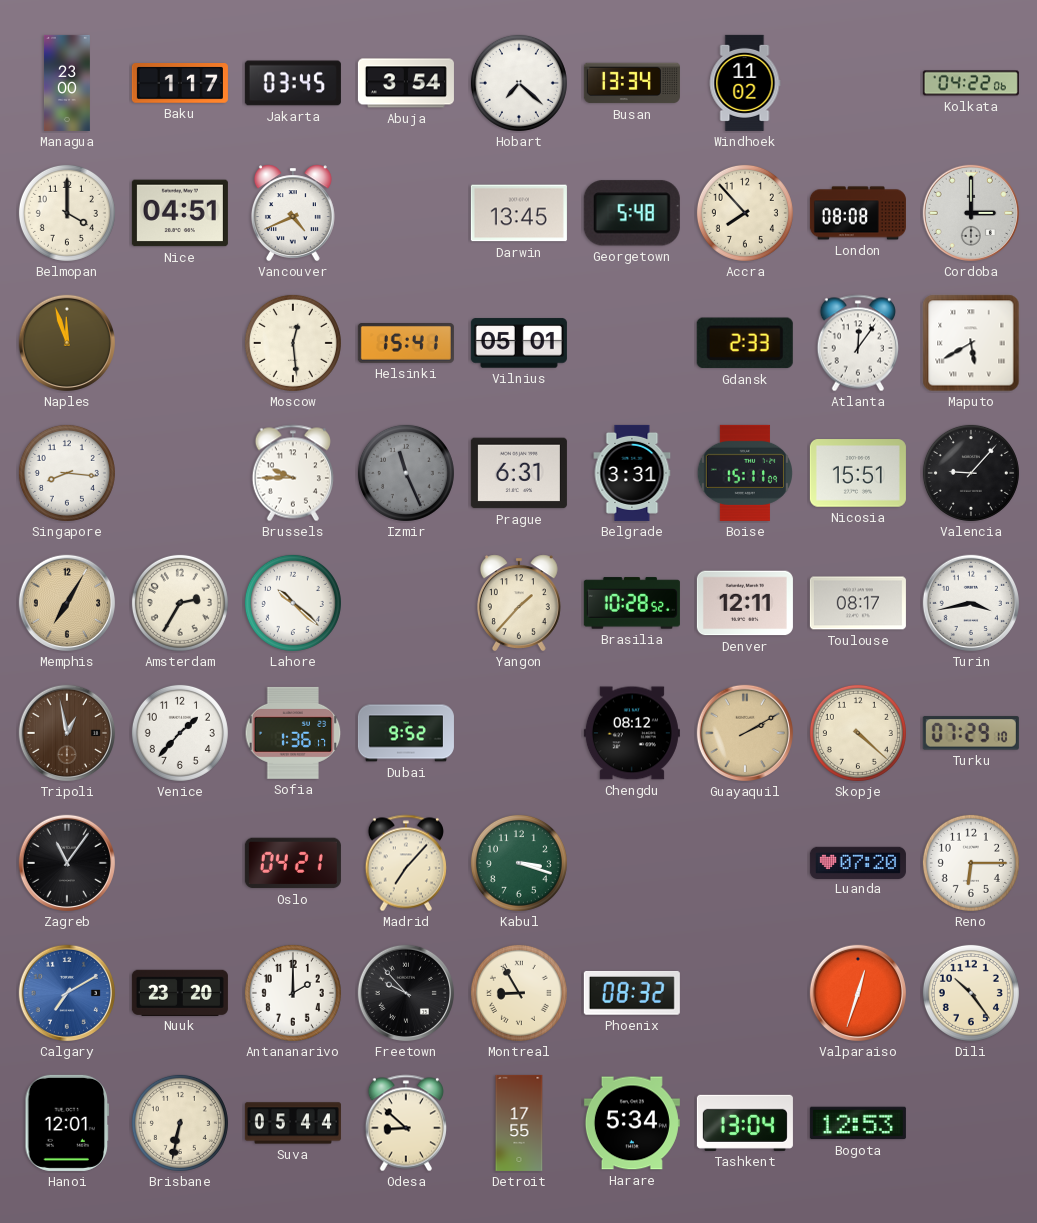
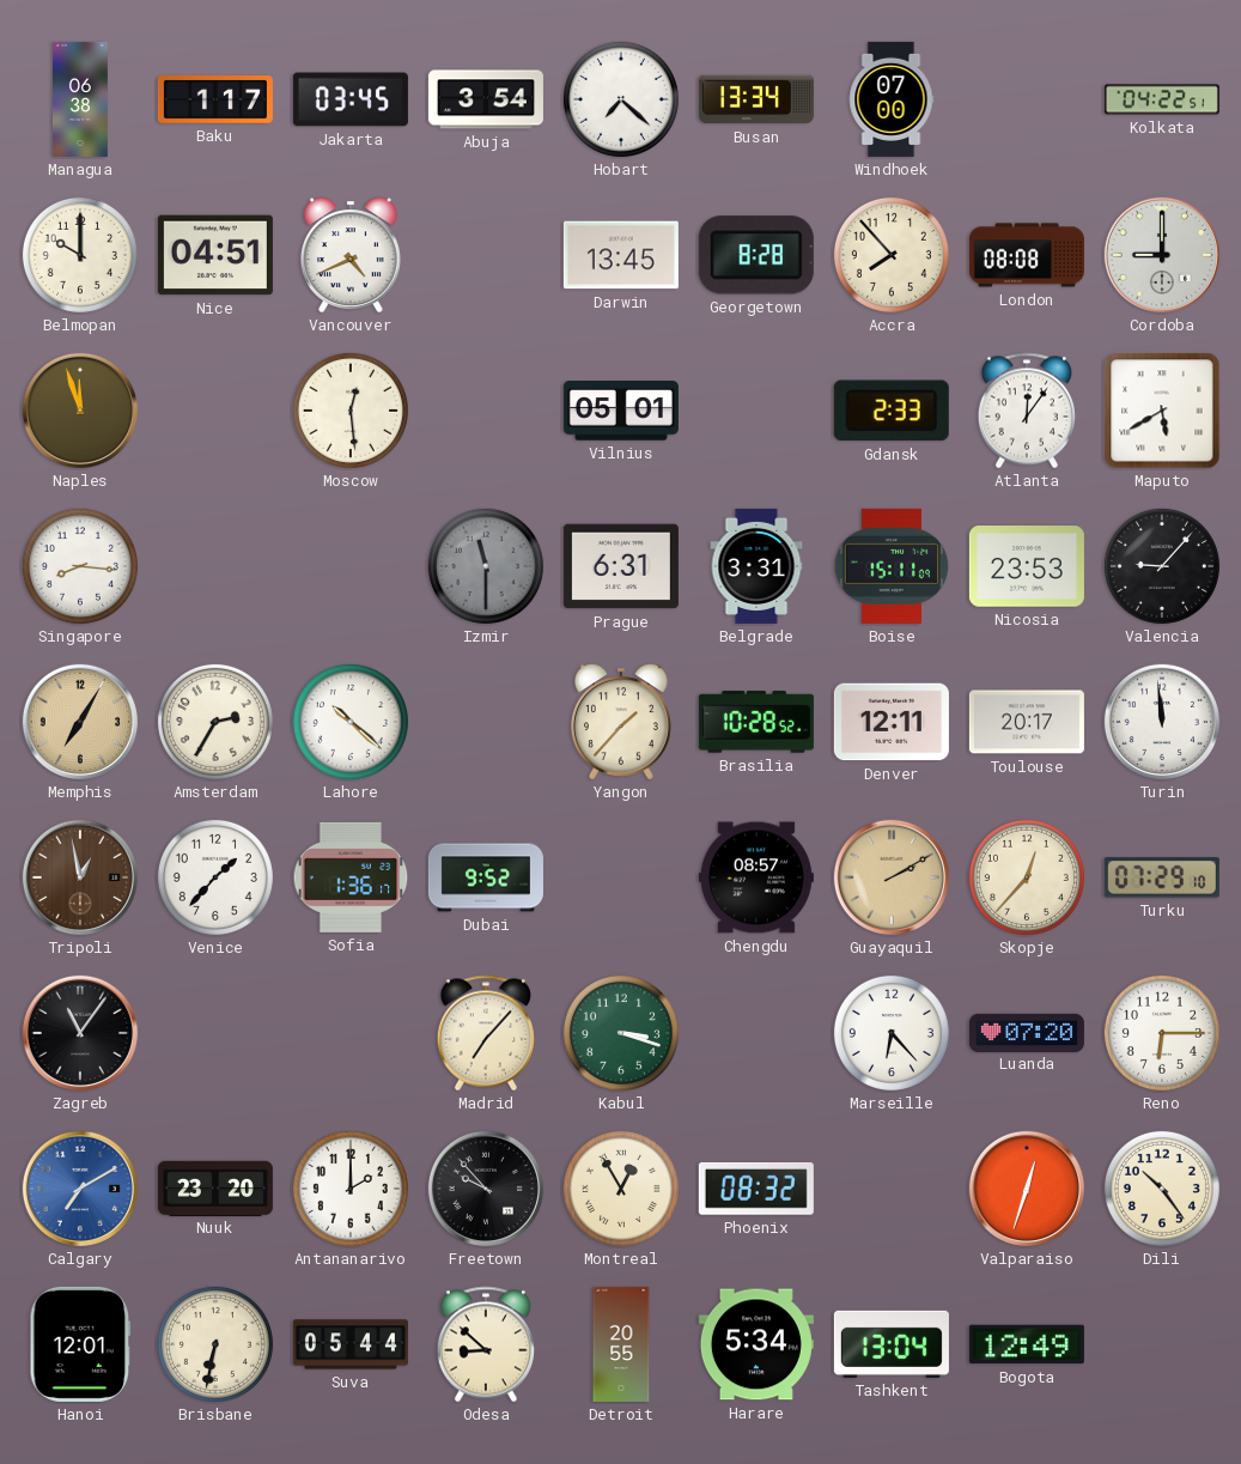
Managua: 23:00 -> 06:38
Windhoek: 11:02 -> 07:00
Kolkata: 04:22:06 -> 04:22:51
Belmopan: 4:00 -> 10:00
Georgetown: 5:48 -> 8:28
Cordoba: 3:00 -> 9:00
Helsinki: 15:41 -> none
Brussels: 9:45 -> none
Izmir: 11:26 -> 11:30
Nicosia: 15:51 -> 23:53
Toulouse: 08:17 -> 20:17
Turin: 3:43 -> 11:59
Chengdu: 08:12 -> 08:57
Skopje: 4:22 -> 12:37
Oslo: 04:21 -> none
Marseille: none -> 6:23
Montreal: 8:55 -> 12:55
Detroit: 17:55 -> 20:55
Bogota: 12:53 -> 12:49
